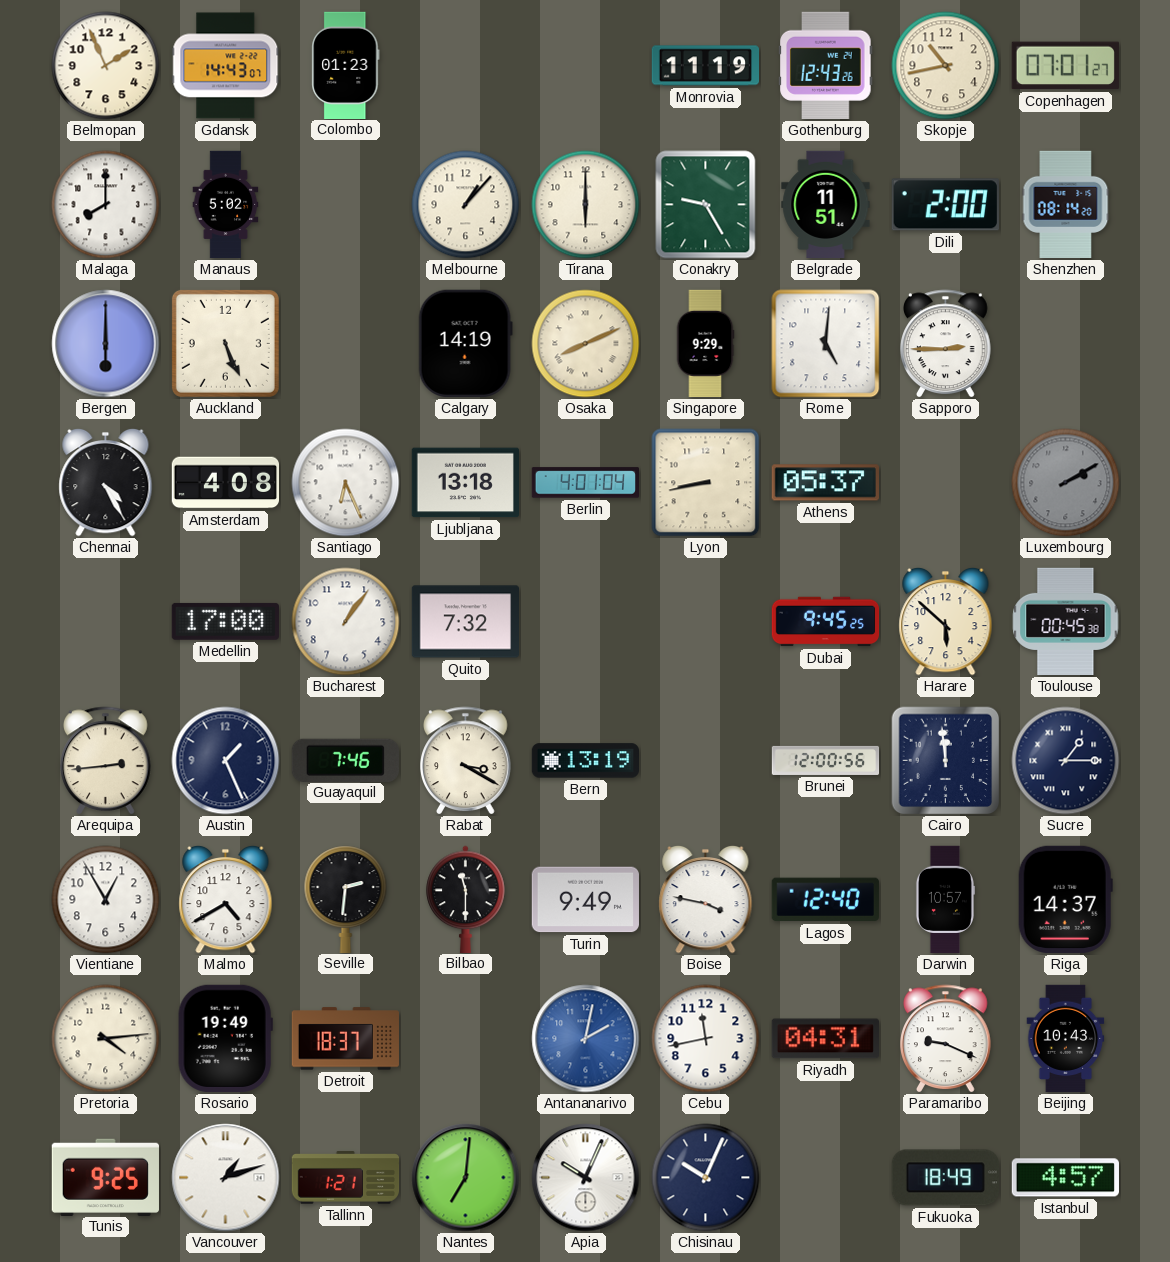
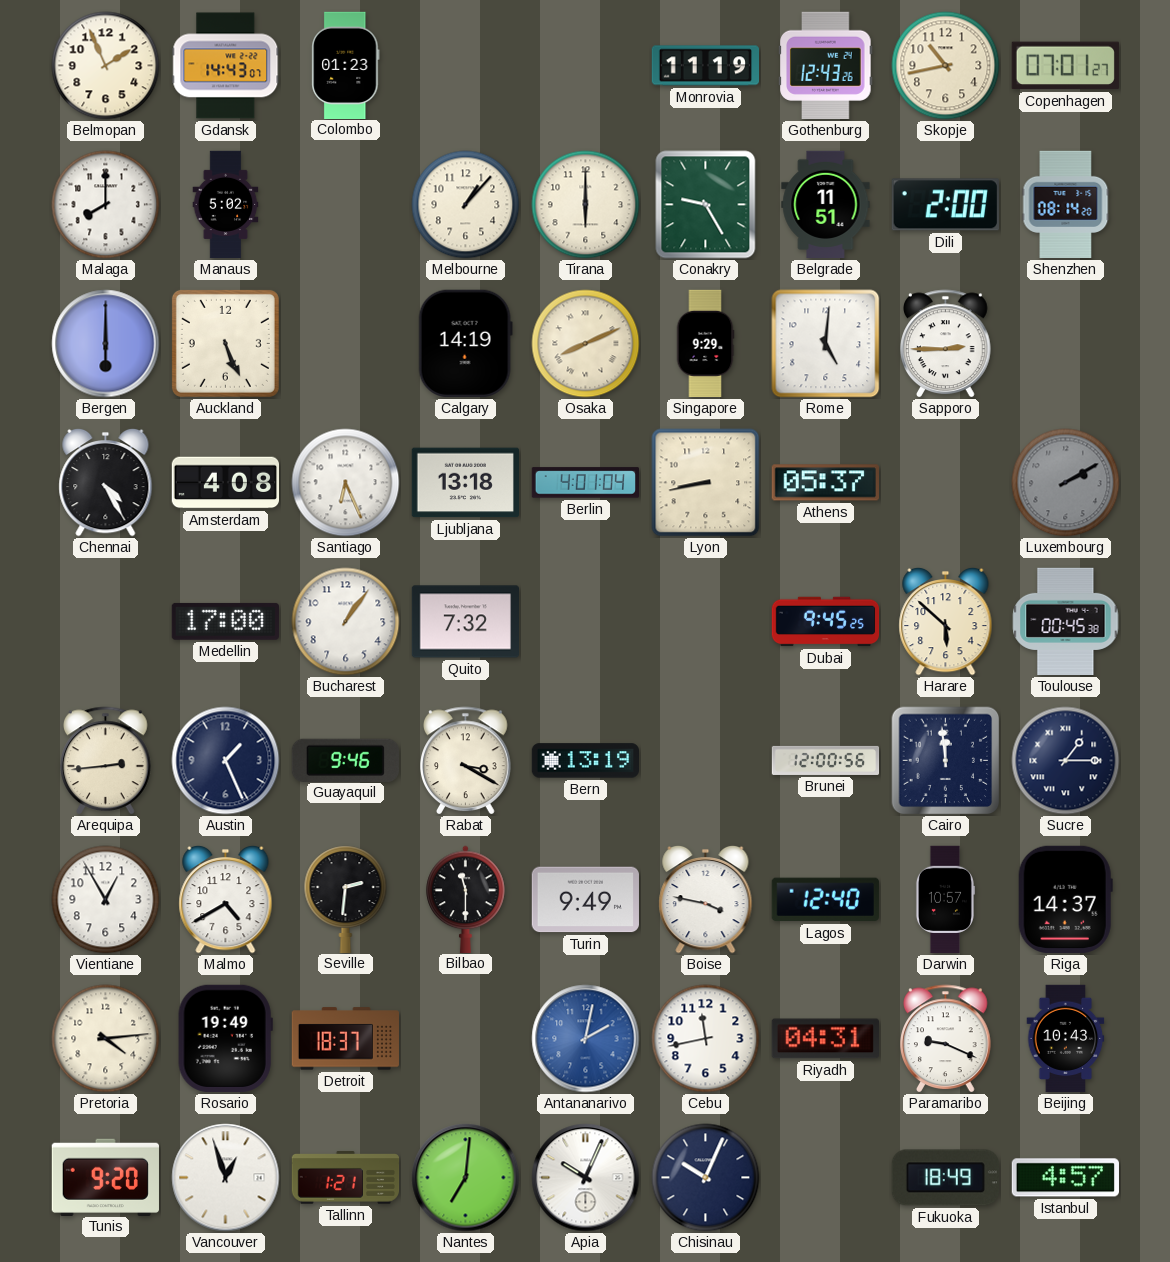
Guayaquil: 7:46 -> 9:46
Tunis: 9:25 -> 9:20
Vancouver: 1:12 -> 12:57
